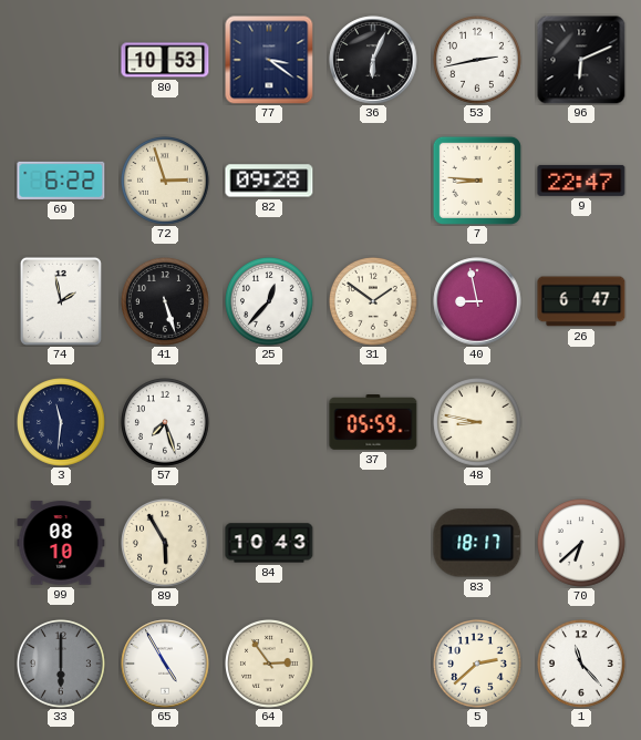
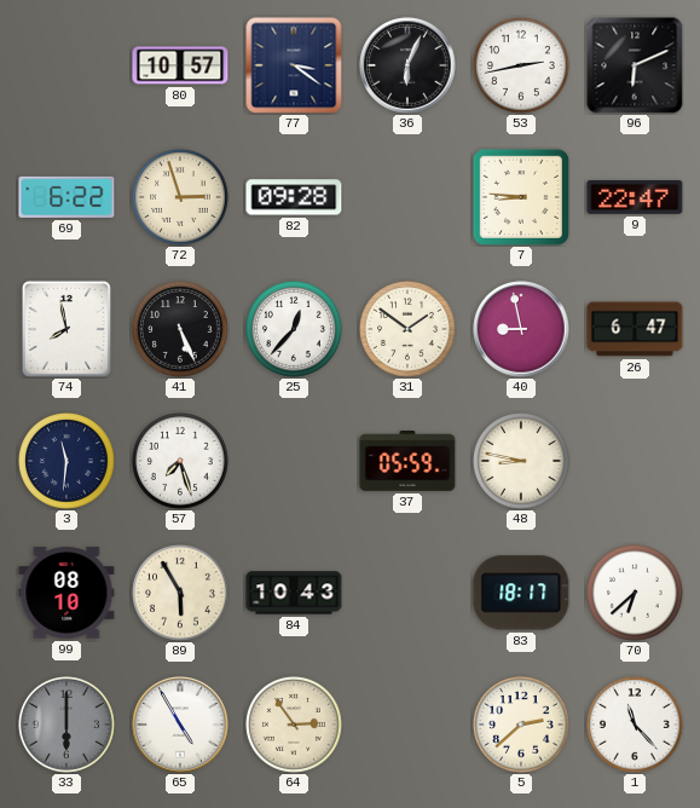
80: 10:53 -> 10:57
74: 1:58 -> 7:58
41: 5:27 -> 5:26
